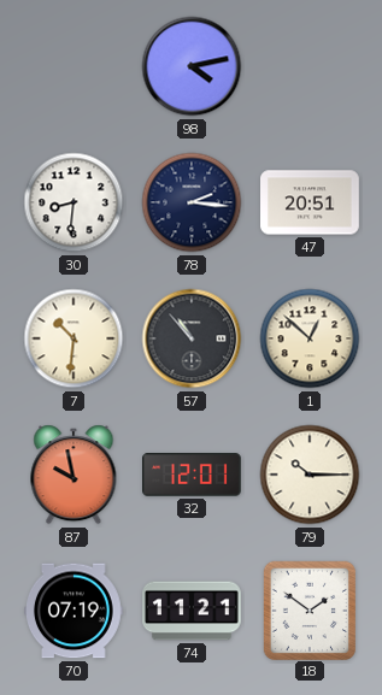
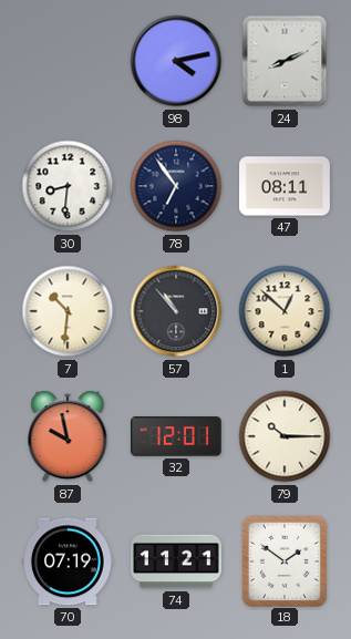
24: none -> 8:11
78: 2:16 -> 6:54
47: 20:51 -> 08:11
